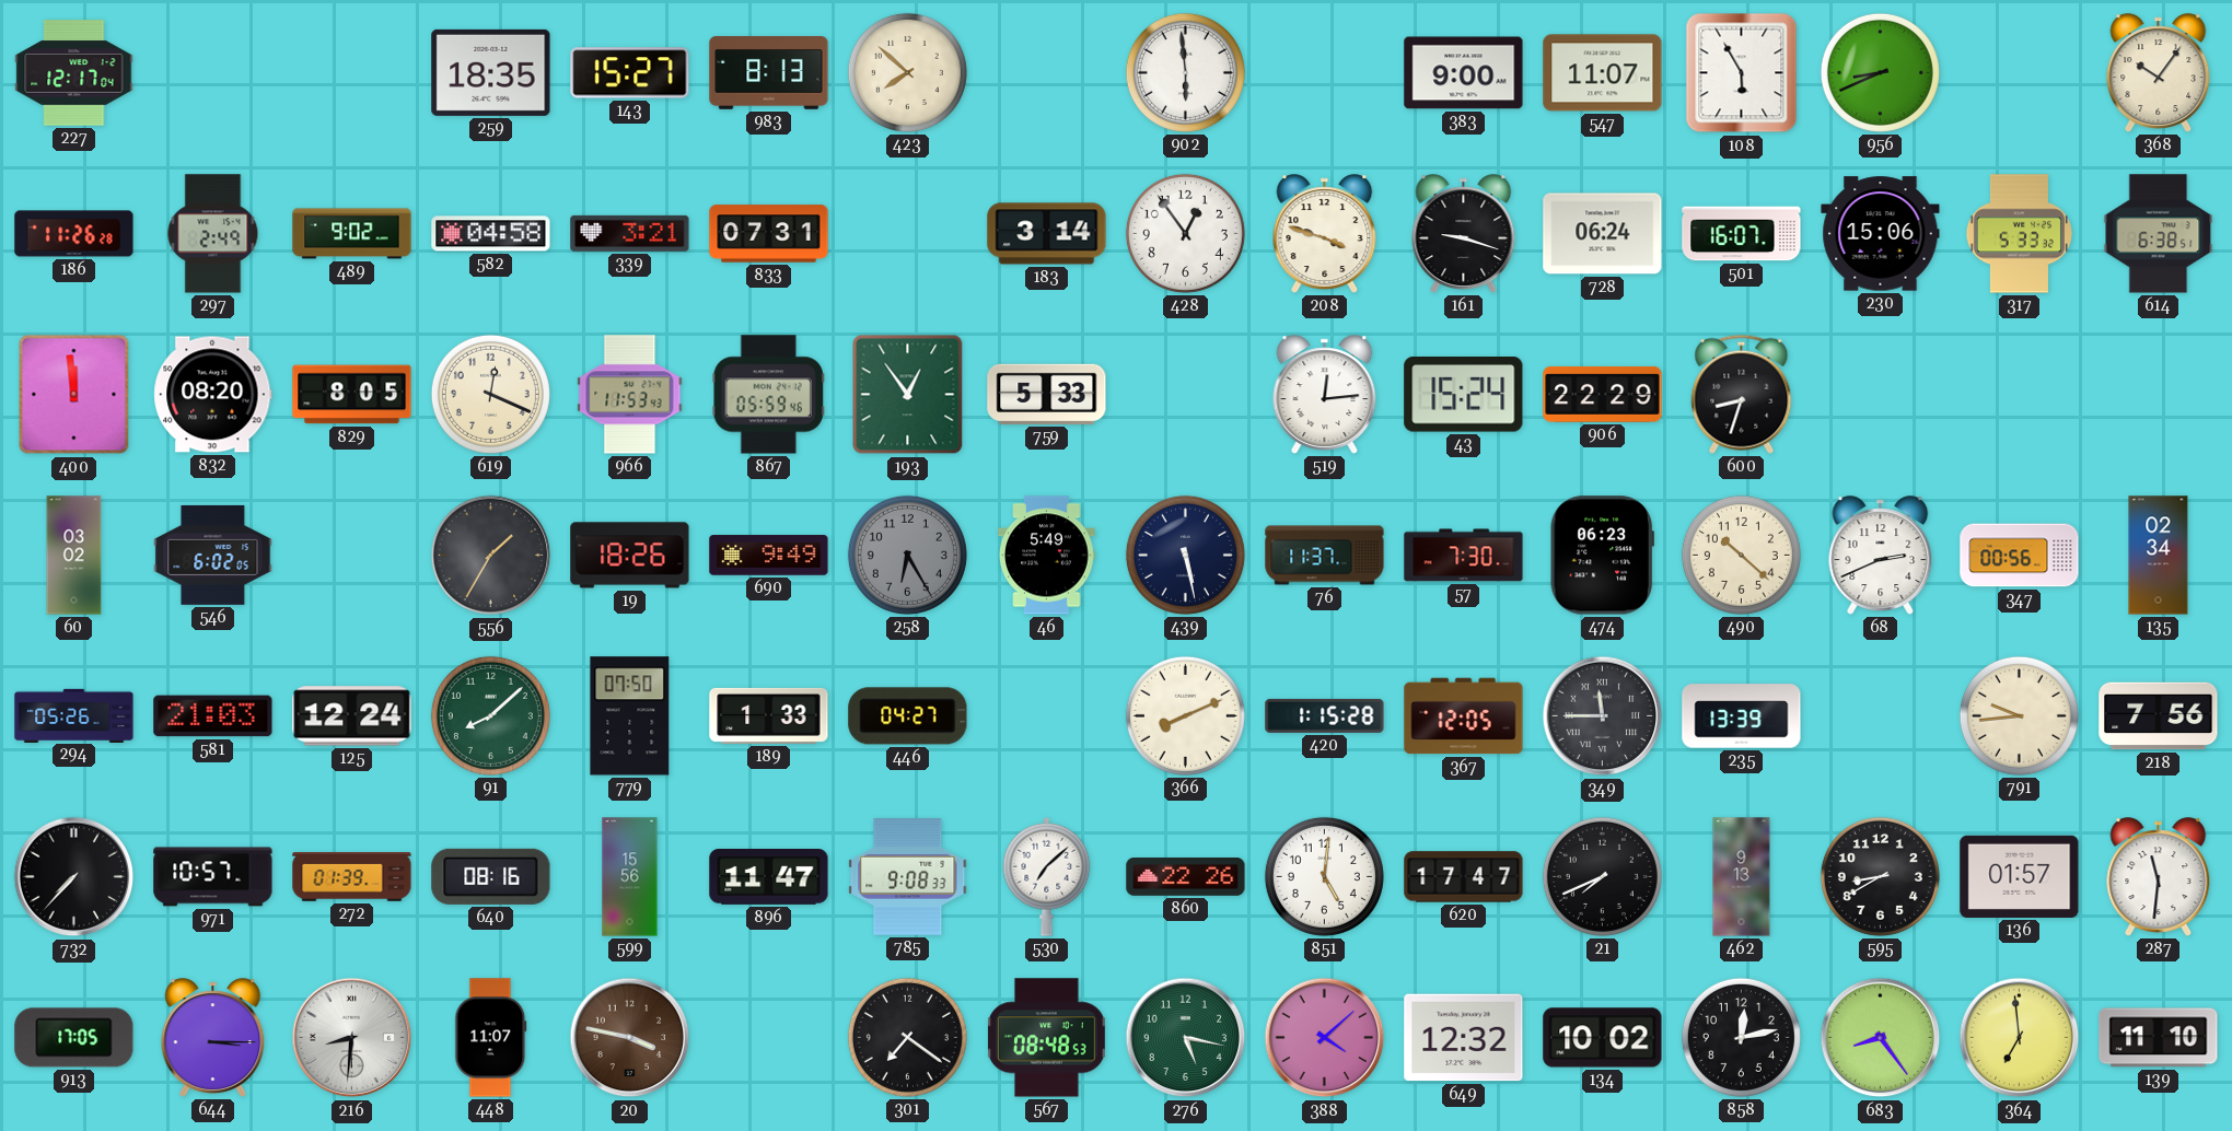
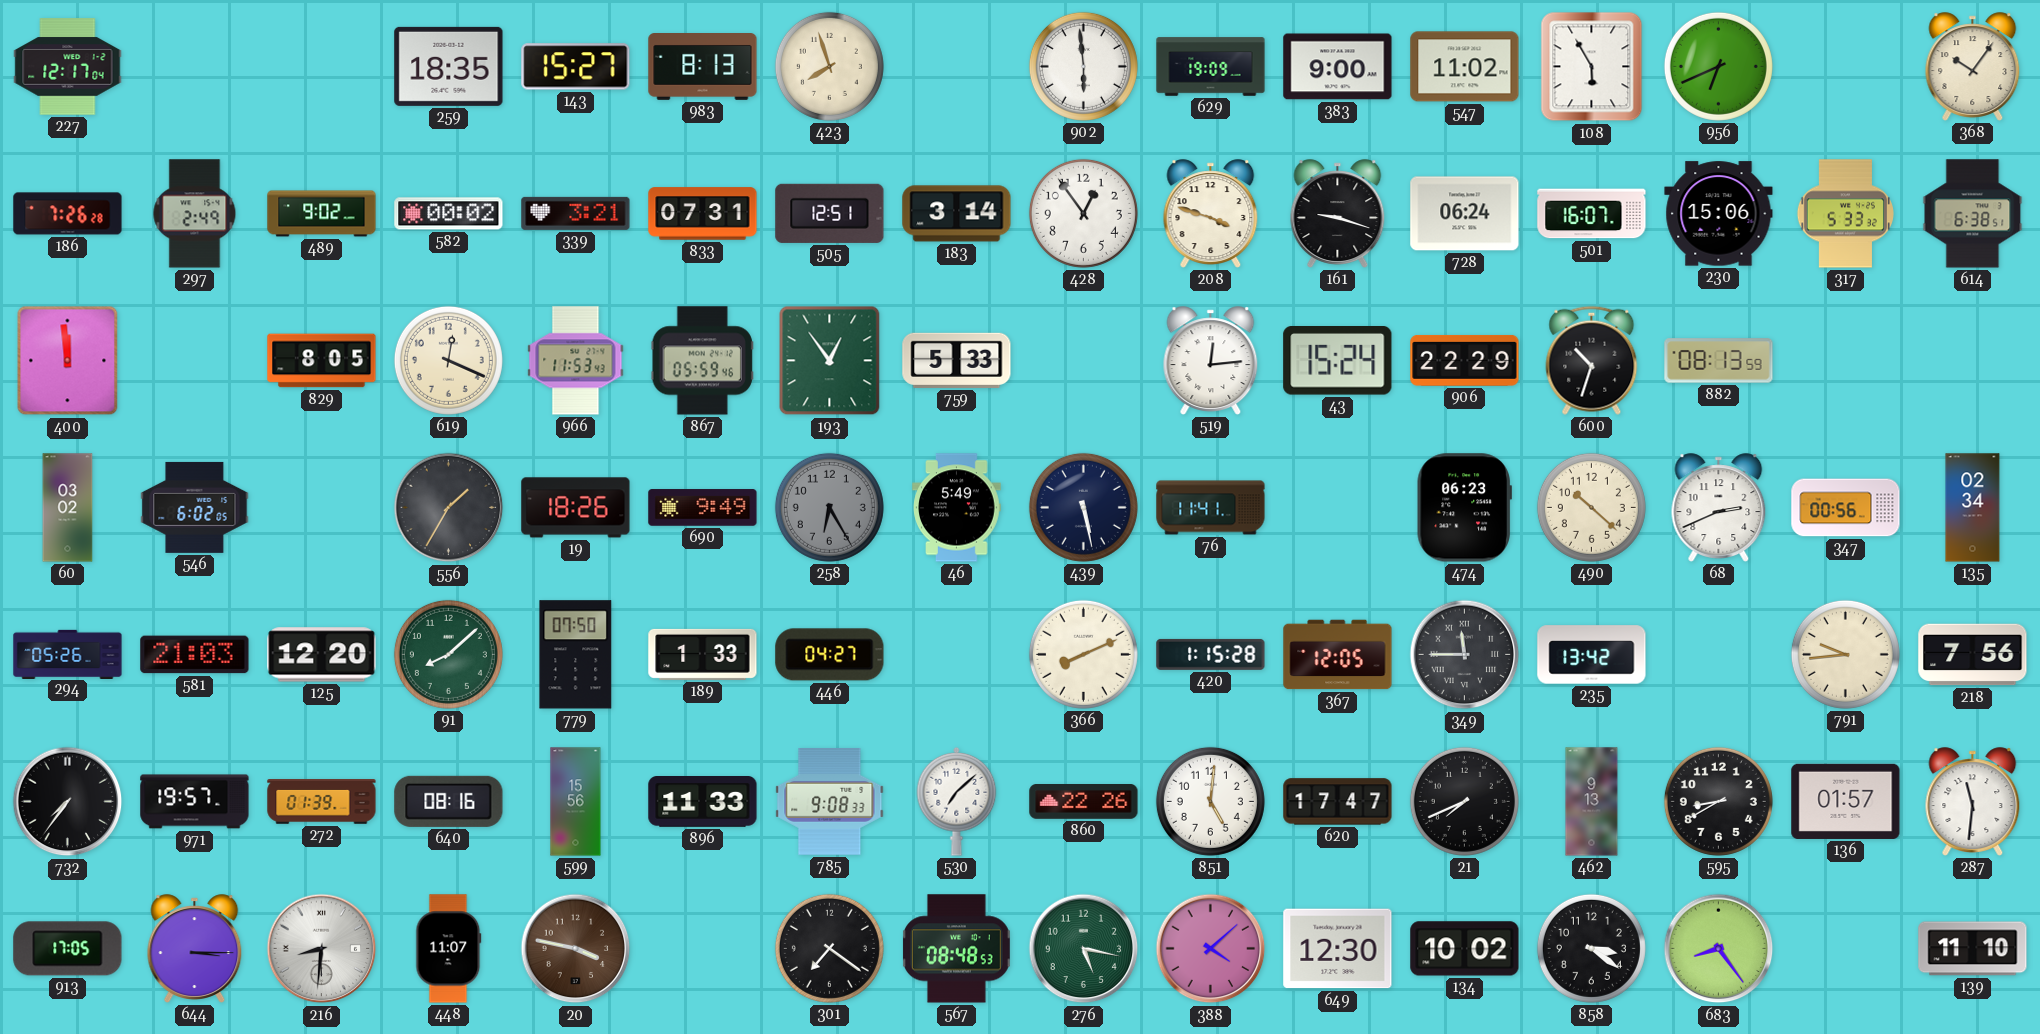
423: 7:52 -> 7:57
629: none -> 19:09
547: 11:07 -> 11:02
956: 8:41 -> 6:41
186: 11:26 -> 7:26
582: 04:58 -> 00:02
505: none -> 12:51
832: 08:20 -> none
600: 8:33 -> 10:33
882: none -> 08:13
76: 11:37 -> 11:41
57: 7:30 -> none
125: 12:24 -> 12:20
235: 13:39 -> 13:42
732: 7:37 -> 7:36
971: 10:57 -> 19:57
896: 11:47 -> 11:33
649: 12:32 -> 12:30
858: 12:13 -> 3:21
364: 6:59 -> none
